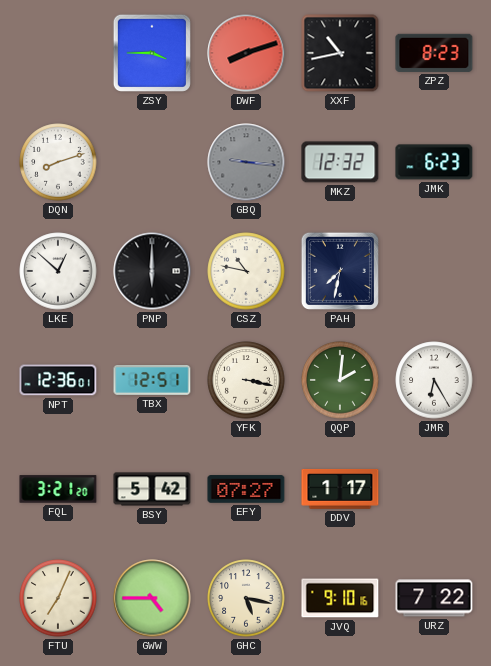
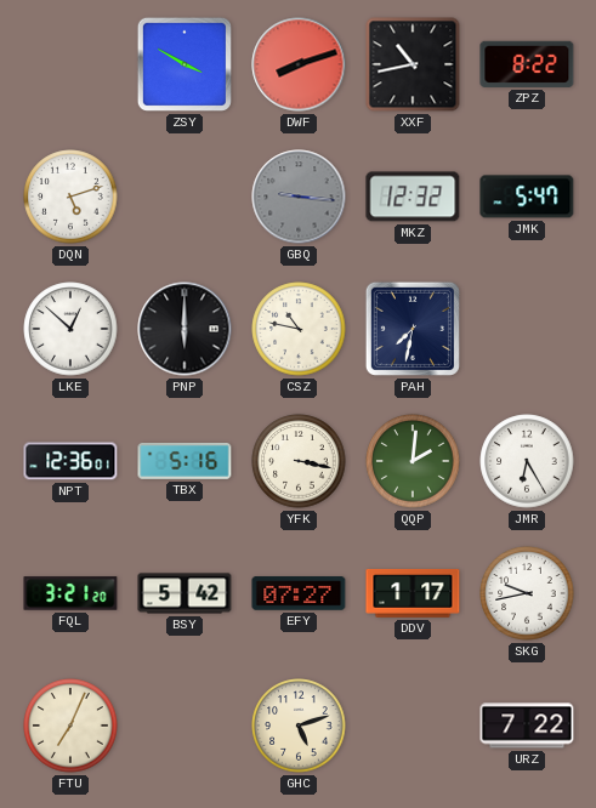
ZSY: 3:45 -> 3:50
ZPZ: 8:23 -> 8:22
DQN: 8:12 -> 5:12
JMK: 6:23 -> 5:47
TBX: 12:51 -> 5:16
SKG: none -> 9:43
GWW: 4:45 -> none
GHC: 5:17 -> 5:12
JVQ: 9:10 -> none
